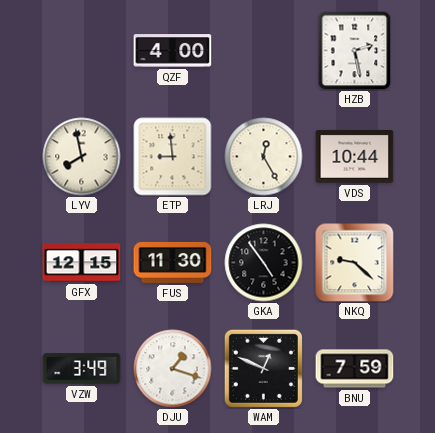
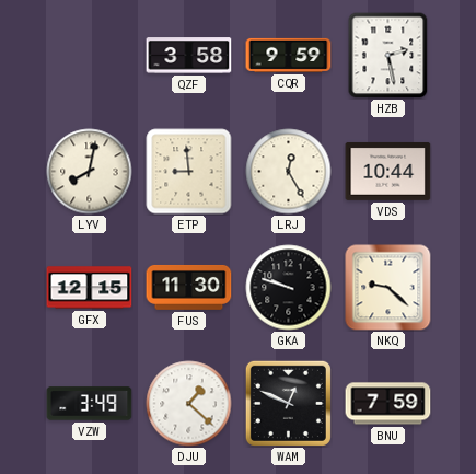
QZF: 4:00 -> 3:58
CQR: none -> 9:59
LYV: 7:58 -> 8:02
GKA: 4:54 -> 9:48
DJU: 1:18 -> 1:22
